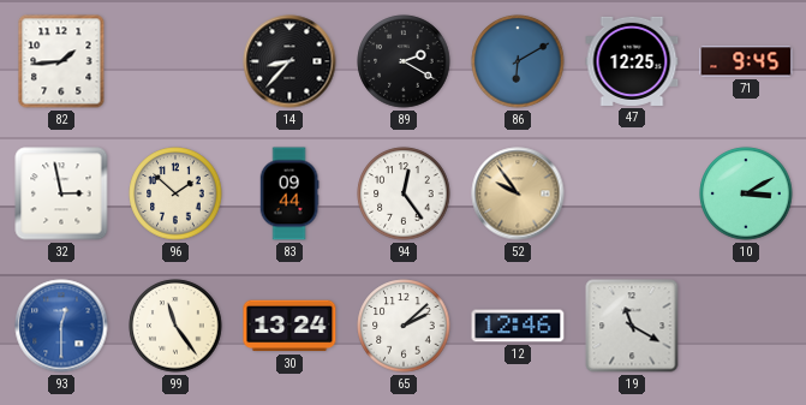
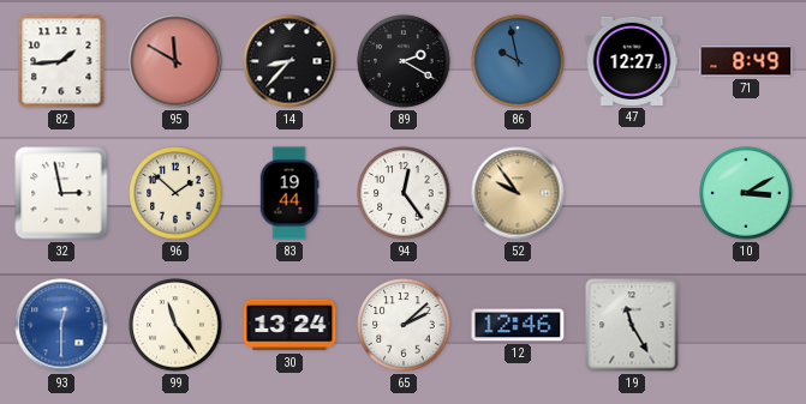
95: none -> 11:50
86: 6:10 -> 9:58
47: 12:25 -> 12:27
71: 9:45 -> 8:49
83: 09:44 -> 19:44
19: 11:20 -> 11:25
